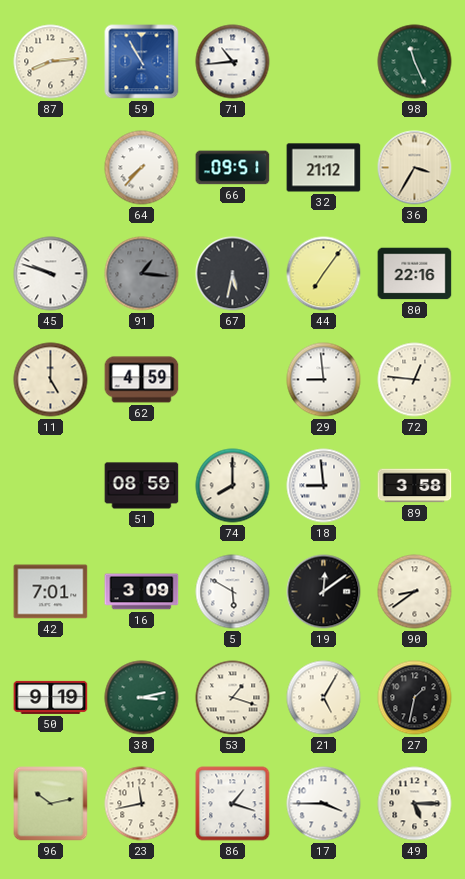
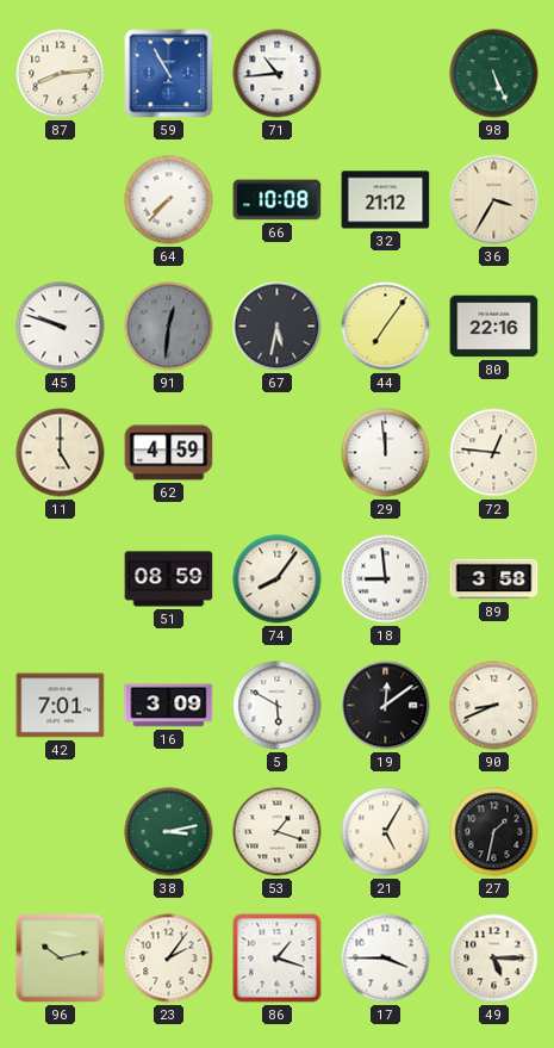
98: 11:26 -> 5:26
66: 09:51 -> 10:08
91: 1:16 -> 12:31
29: 8:59 -> 11:59
74: 8:00 -> 8:06
90: 8:39 -> 8:41
50: 9:19 -> none
23: 11:43 -> 2:06
